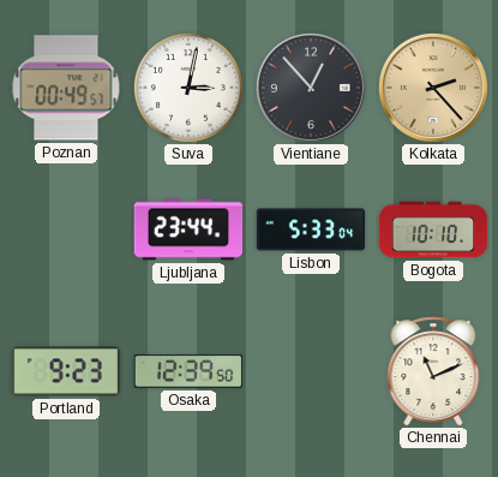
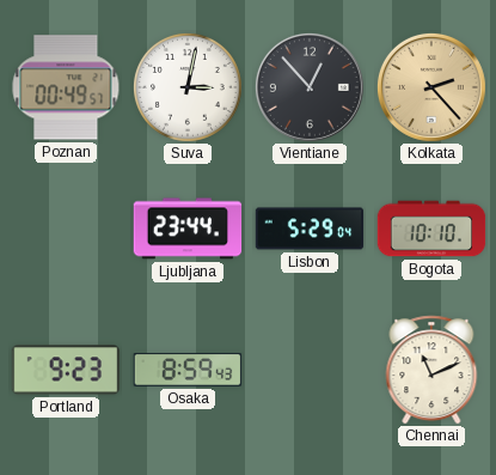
Lisbon: 5:33 -> 5:29
Osaka: 12:39 -> 8:59
